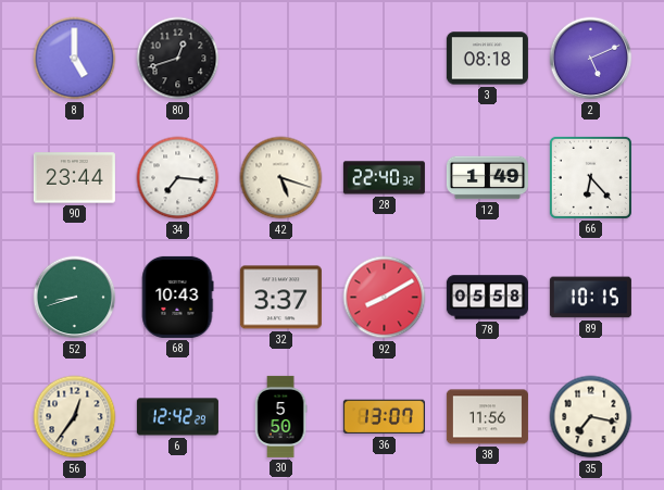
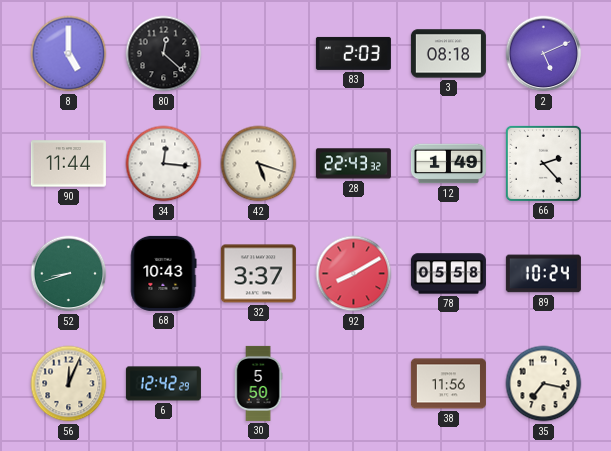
80: 12:42 -> 12:22
83: none -> 2:03
90: 23:44 -> 11:44
34: 7:16 -> 12:16
28: 22:40 -> 22:43
66: 6:23 -> 2:23
89: 10:15 -> 10:24
56: 12:36 -> 12:04
36: 13:07 -> none
